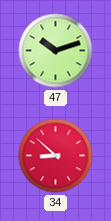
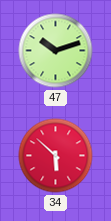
34: 8:52 -> 5:52
